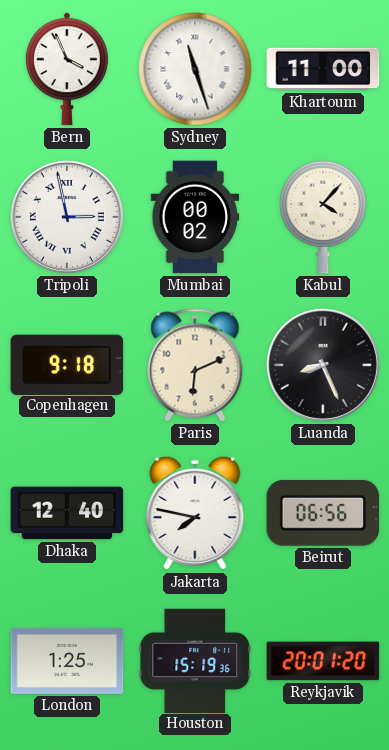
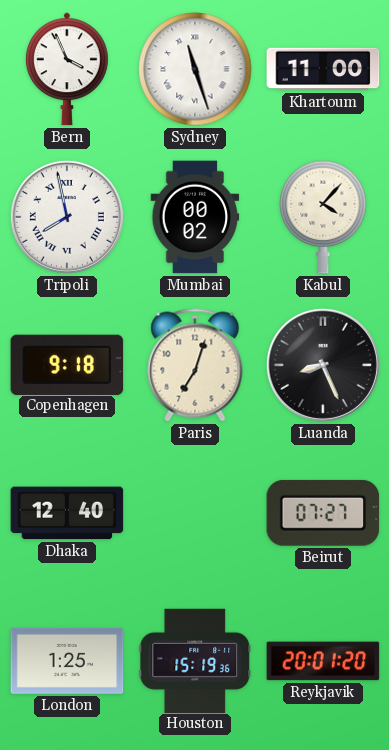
Tripoli: 2:58 -> 7:58
Paris: 6:11 -> 7:03
Jakarta: 7:47 -> none
Beirut: 06:56 -> 07:27
